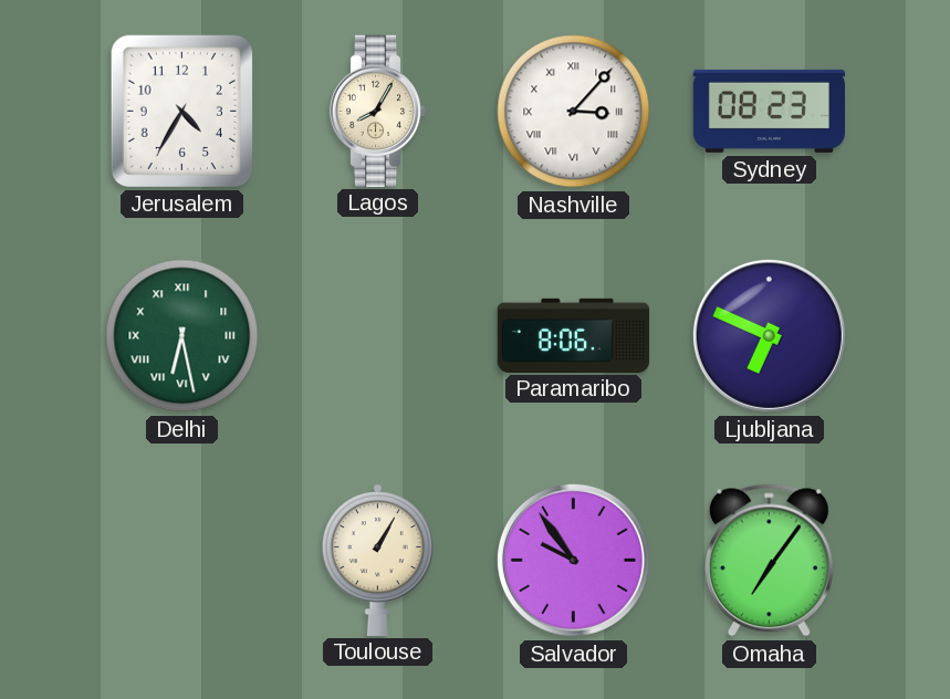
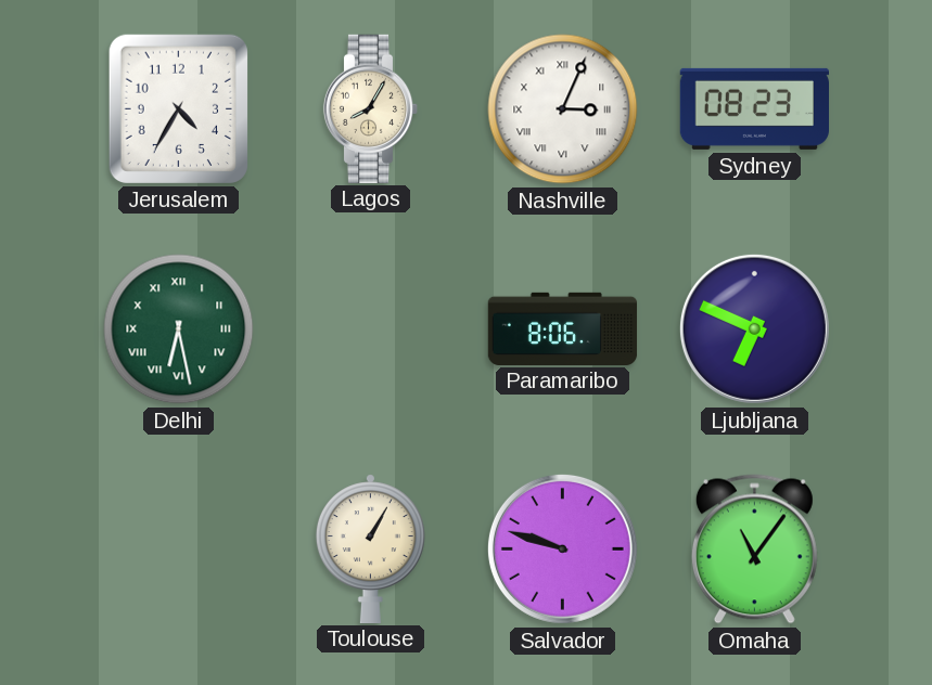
Nashville: 3:07 -> 3:04
Salvador: 9:54 -> 9:48
Omaha: 7:06 -> 11:06
